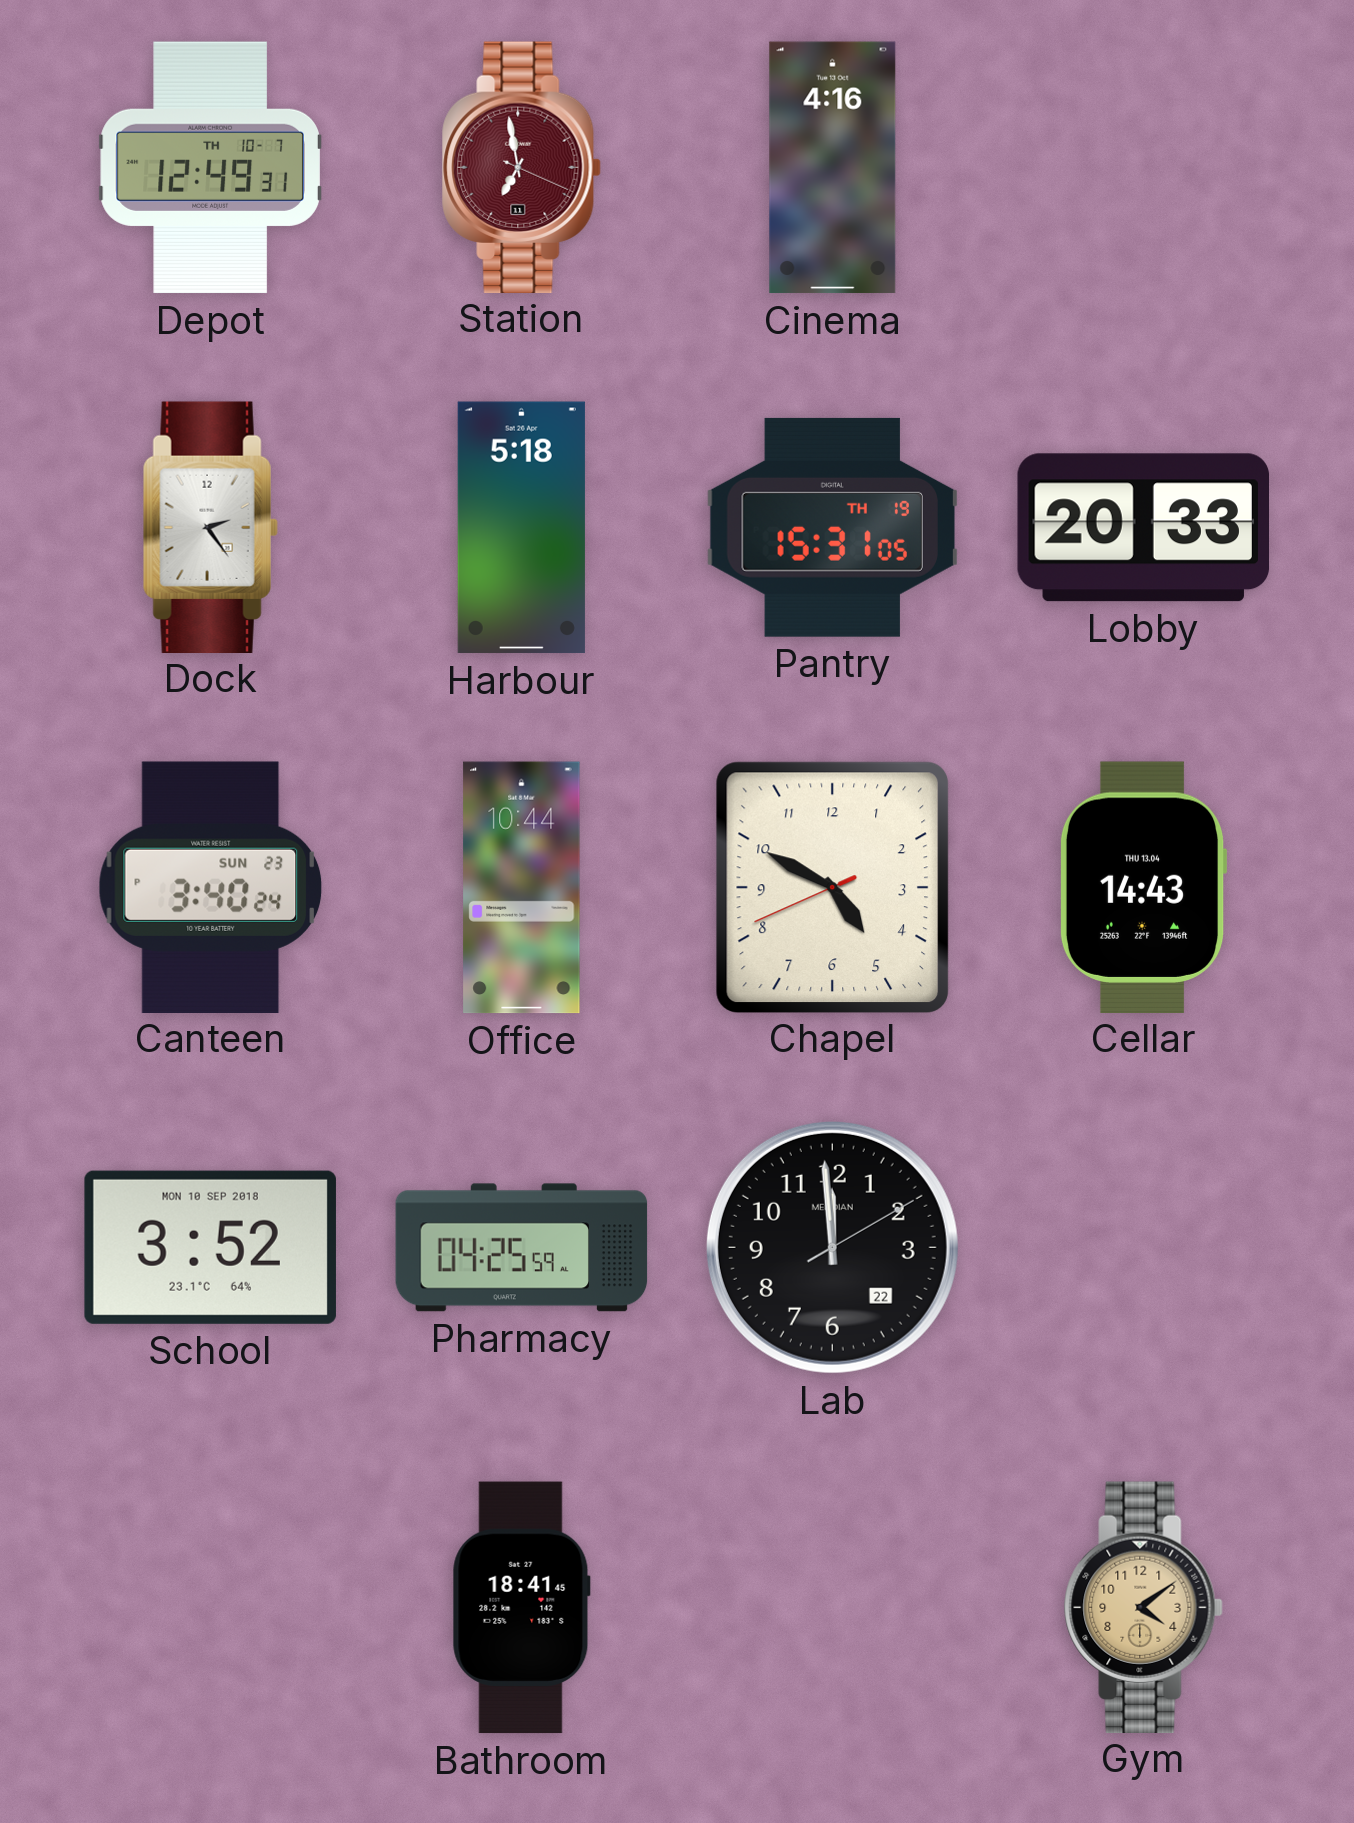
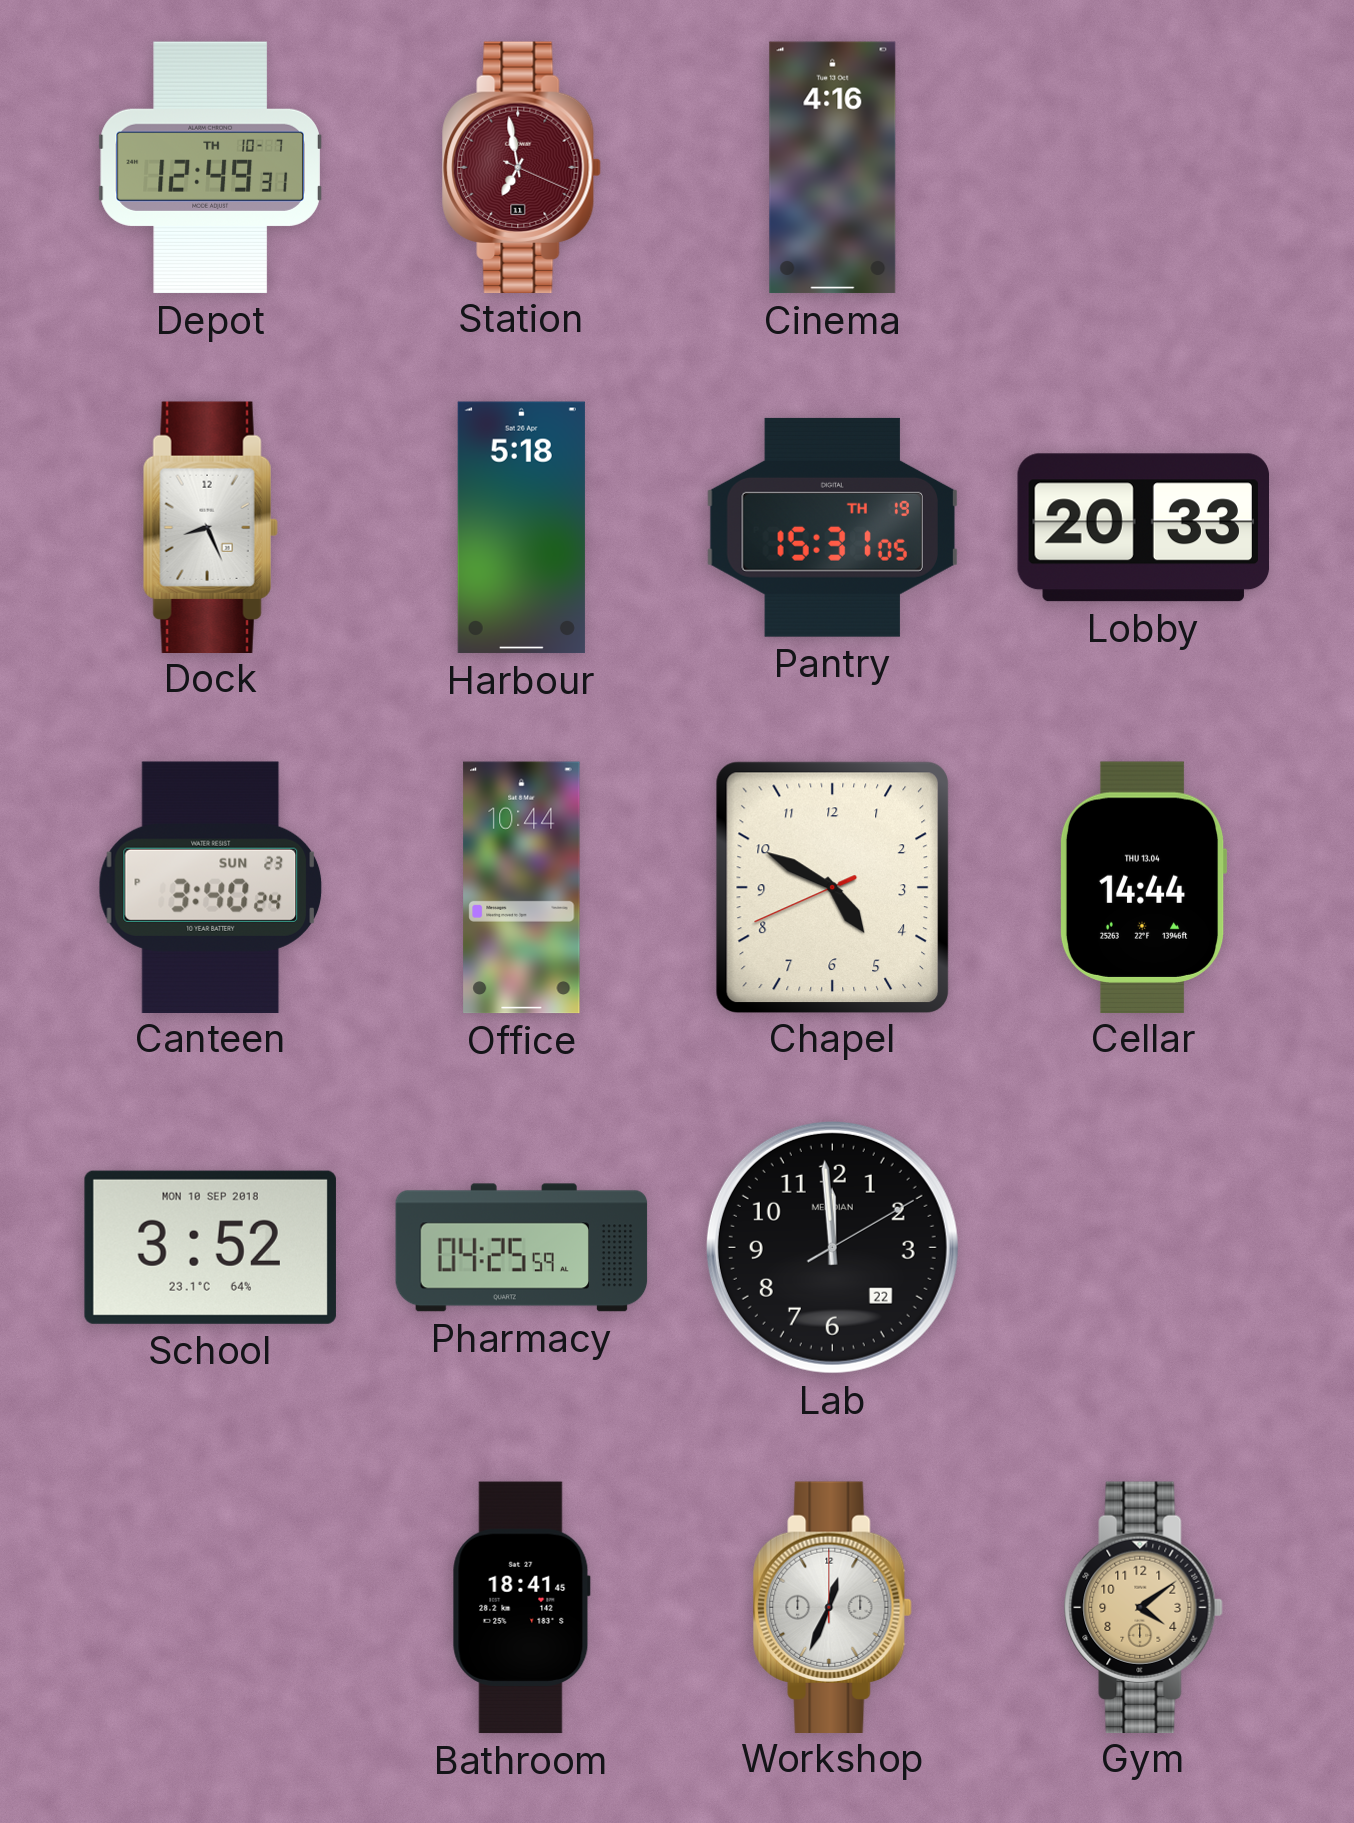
Dock: 2:24 -> 8:26
Cellar: 14:43 -> 14:44
Workshop: none -> 12:34
